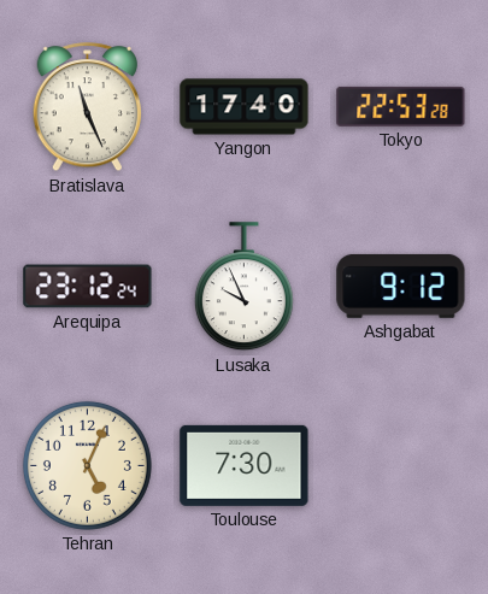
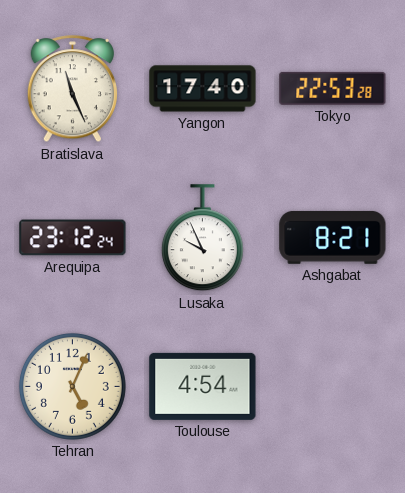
Ashgabat: 9:12 -> 8:21
Toulouse: 7:30 -> 4:54
